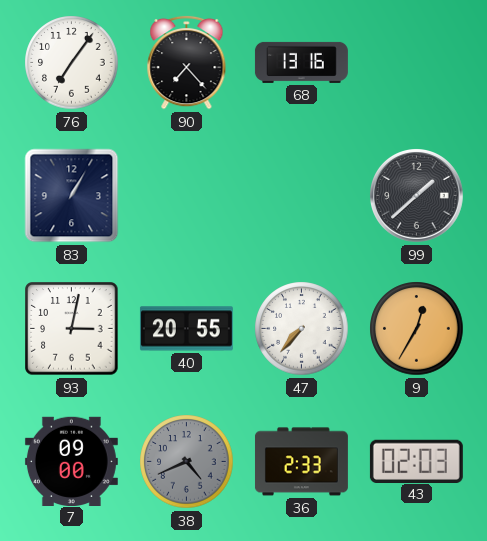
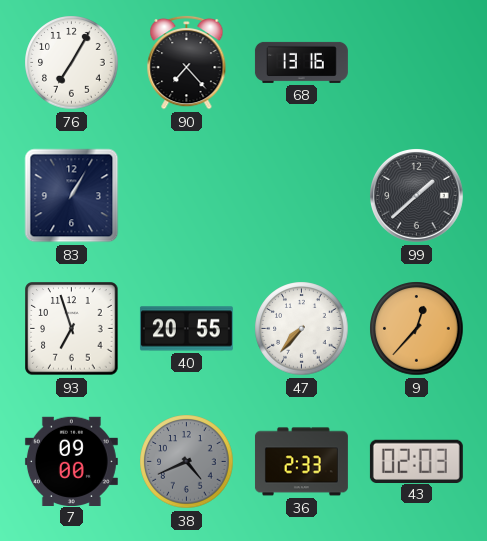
76: 7:06 -> 7:05
93: 3:02 -> 6:57
9: 12:35 -> 12:37
